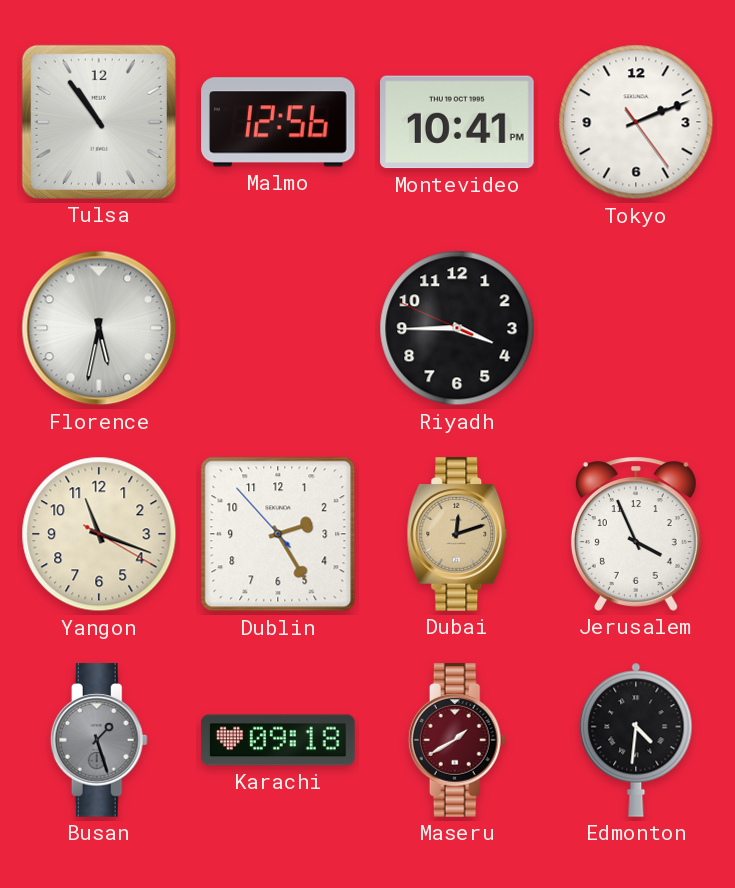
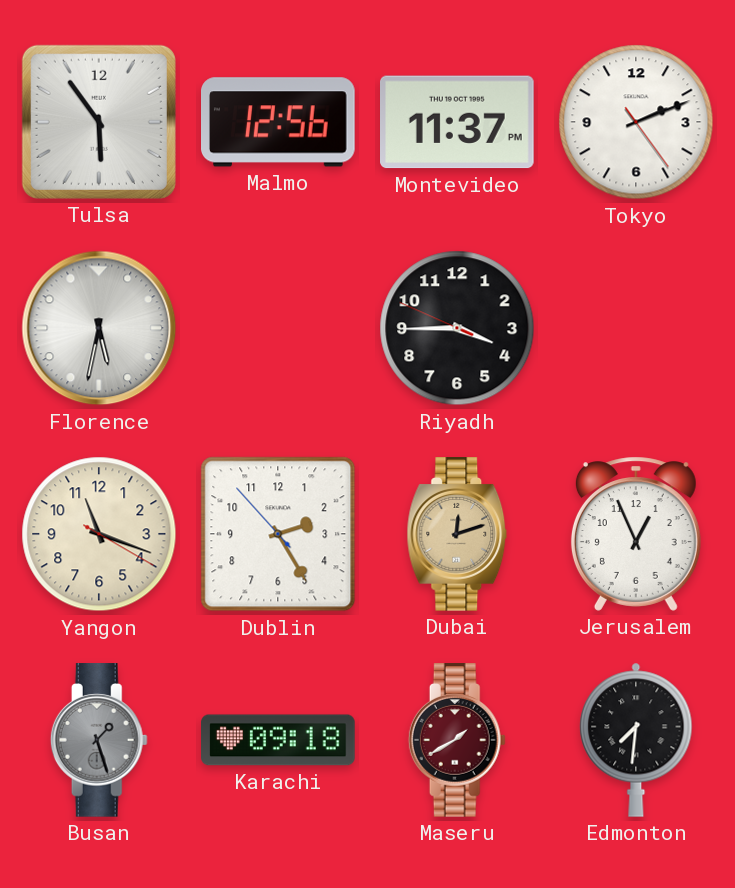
Tulsa: 10:54 -> 5:54
Montevideo: 10:41 -> 11:37
Jerusalem: 3:56 -> 12:56
Edmonton: 4:31 -> 7:31
